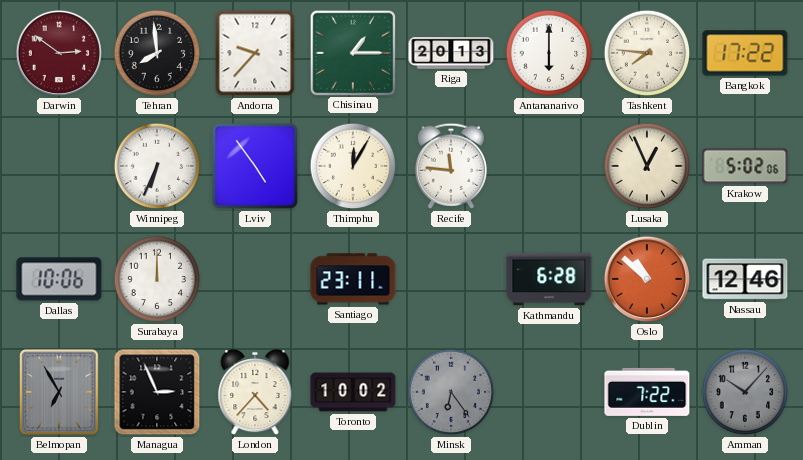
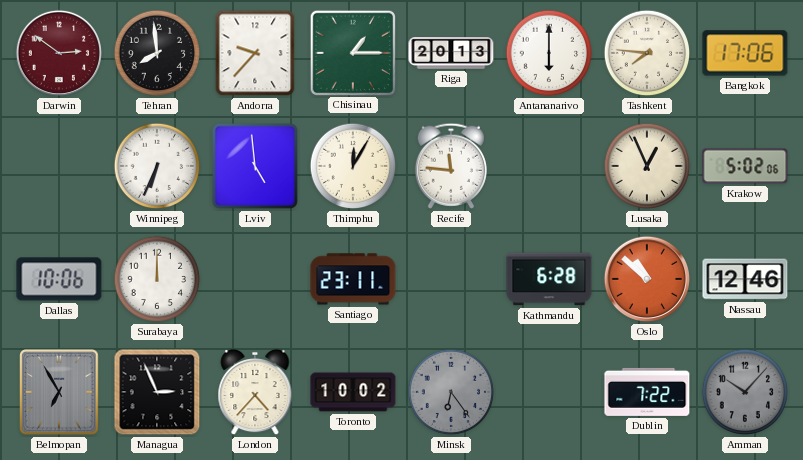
Bangkok: 17:22 -> 17:06
Lviv: 4:54 -> 4:59
